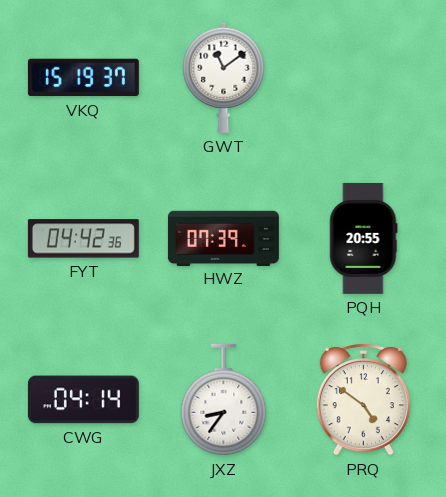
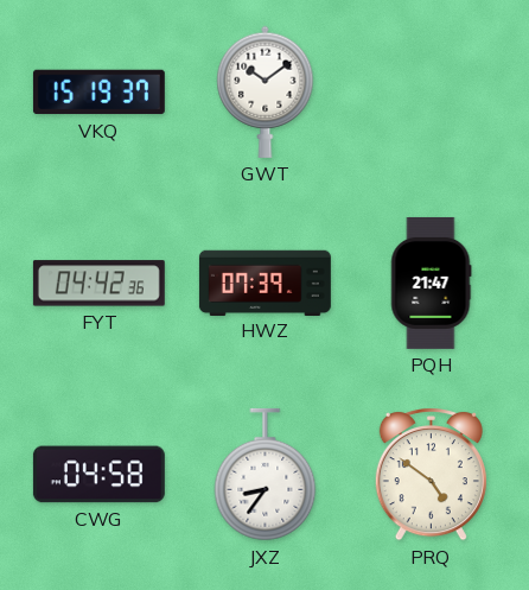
GWT: 11:09 -> 10:09
PQH: 20:55 -> 21:47
CWG: 04:14 -> 04:58
